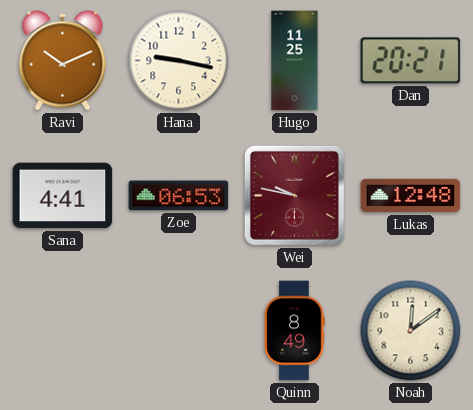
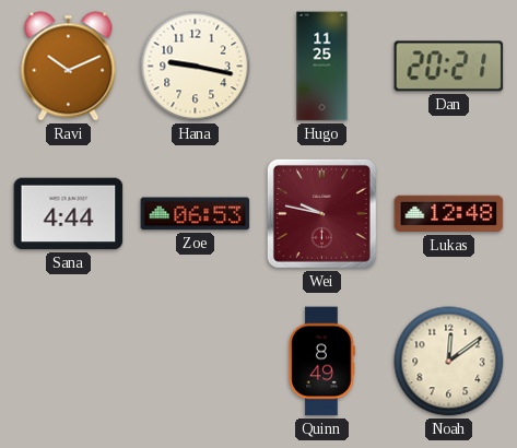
Sana: 4:41 -> 4:44
